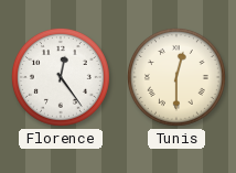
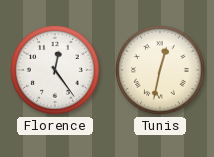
Tunis: 12:30 -> 12:32
